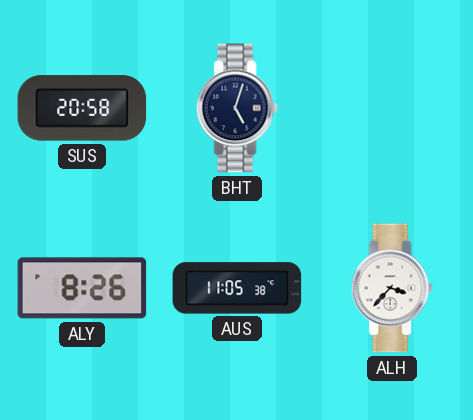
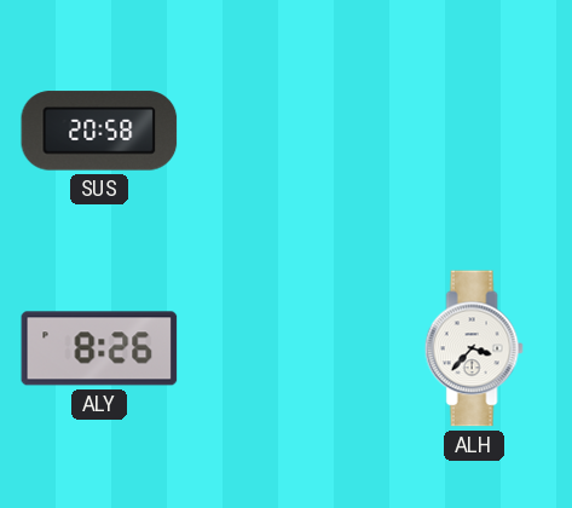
BHT: 5:03 -> none
AUS: 11:05 -> none
